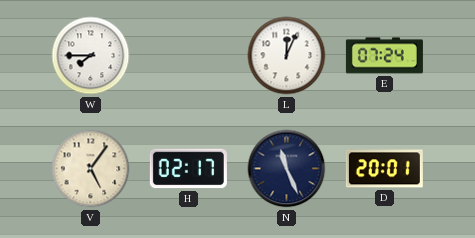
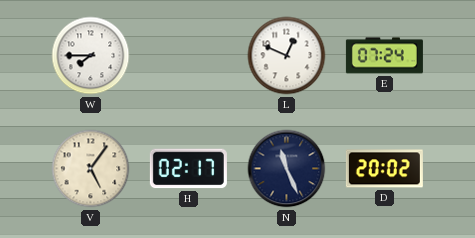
L: 12:04 -> 12:49
D: 20:01 -> 20:02
